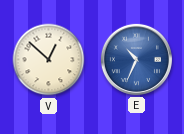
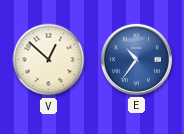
E: 10:34 -> 10:36
